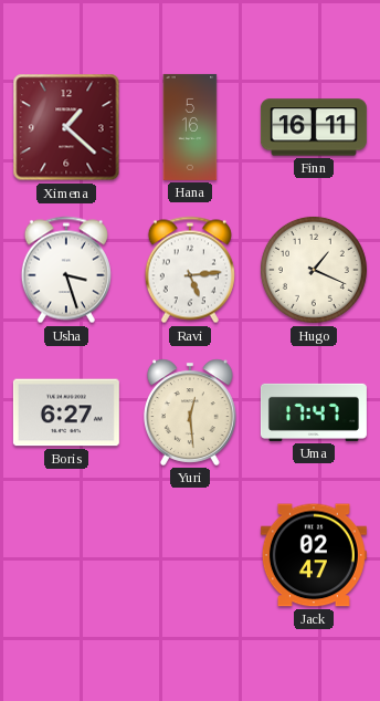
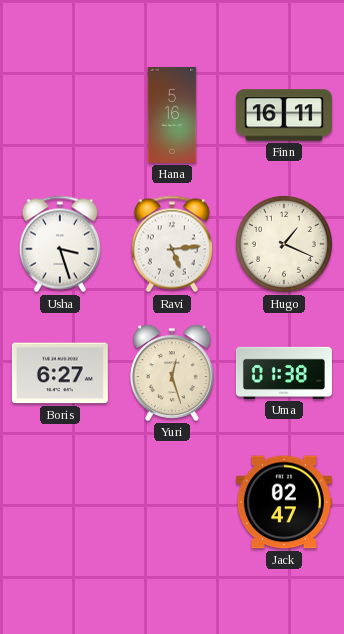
Ximena: 1:22 -> none
Yuri: 12:29 -> 12:27
Uma: 17:47 -> 01:38
